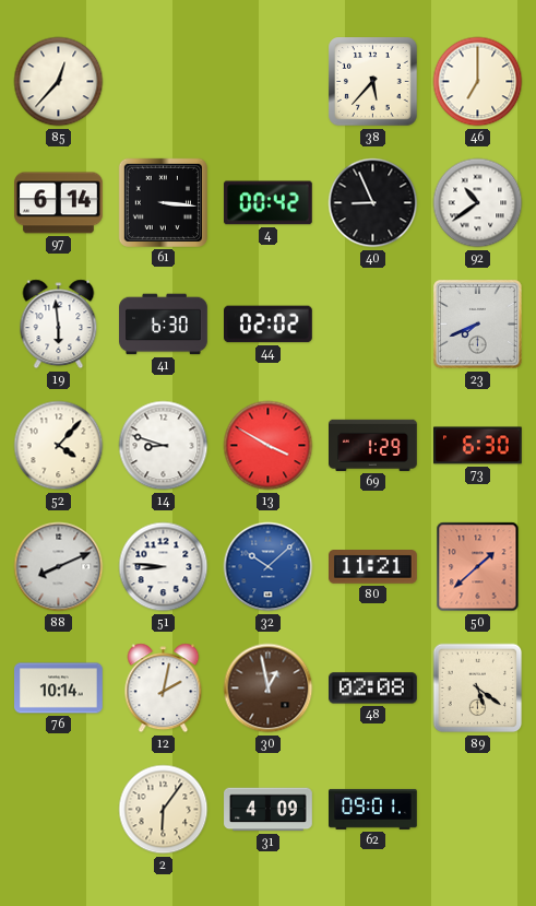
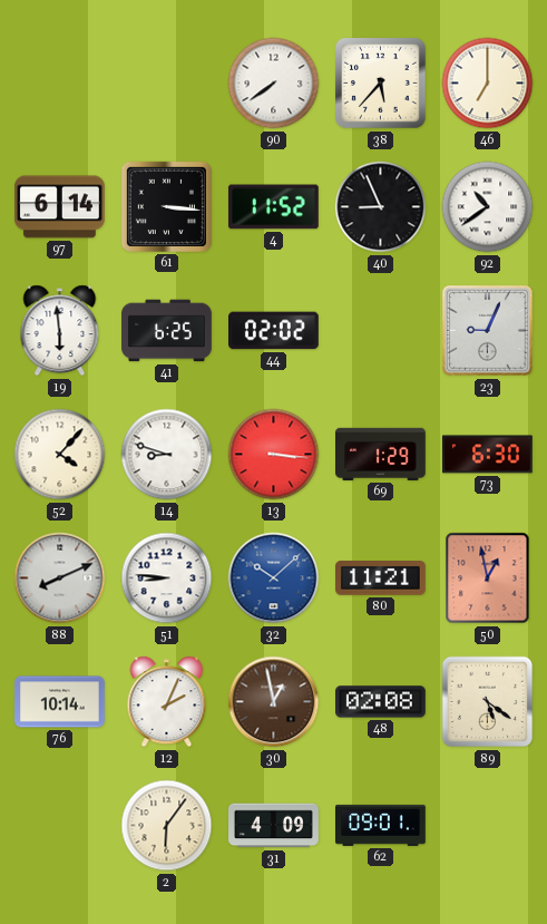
85: 12:37 -> none
90: none -> 7:39
4: 00:42 -> 11:52
41: 6:30 -> 6:25
23: 7:41 -> 9:04
13: 3:50 -> 3:16
50: 1:38 -> 12:58
12: 2:02 -> 2:04
